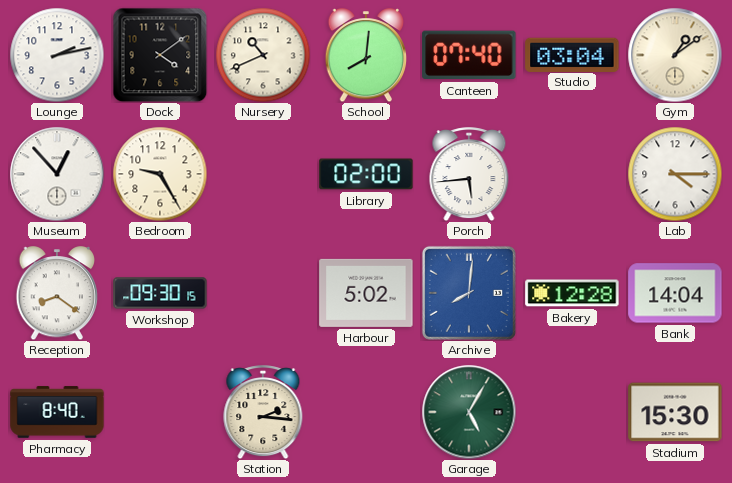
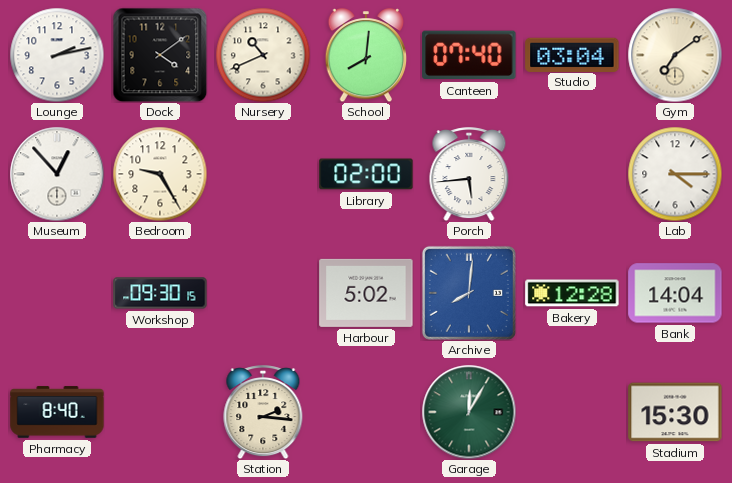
Gym: 1:09 -> 7:09
Reception: 8:21 -> none
Garage: 5:05 -> 12:05
